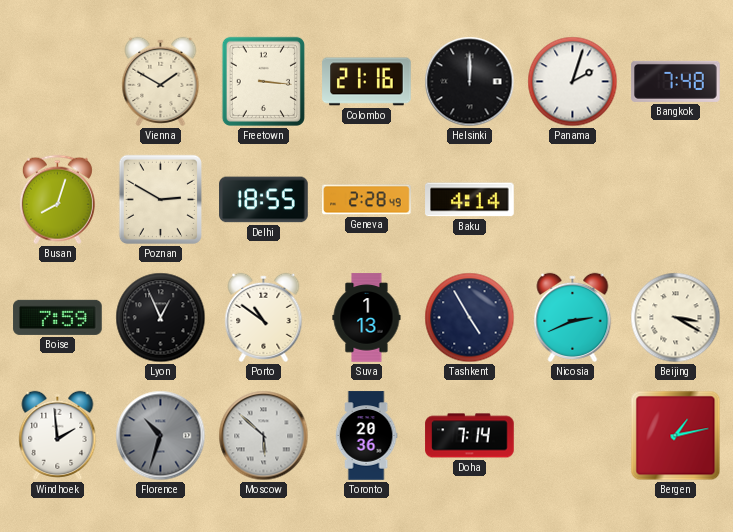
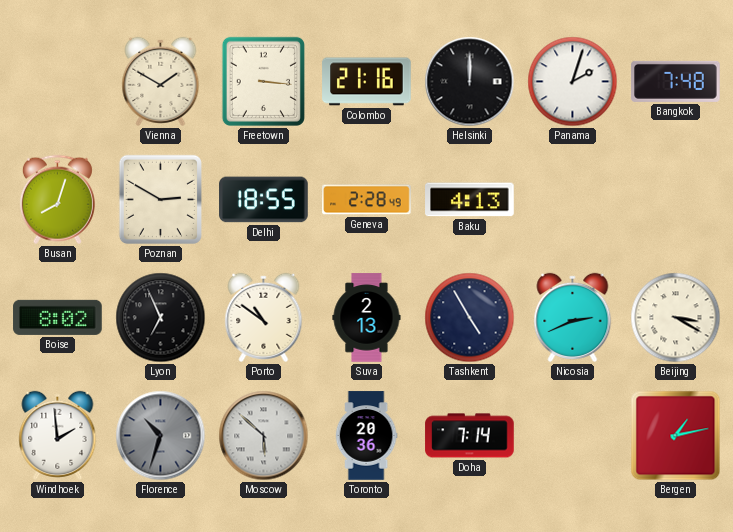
Baku: 4:14 -> 4:13
Boise: 7:59 -> 8:02
Lyon: 12:56 -> 6:56
Suva: 1:13 -> 2:13
